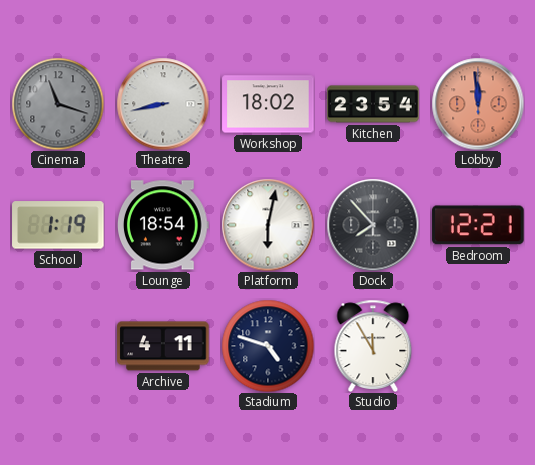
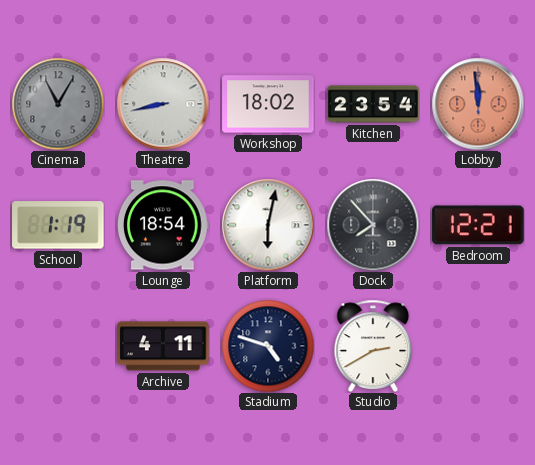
Cinema: 11:18 -> 11:05
Studio: 11:55 -> 2:40
